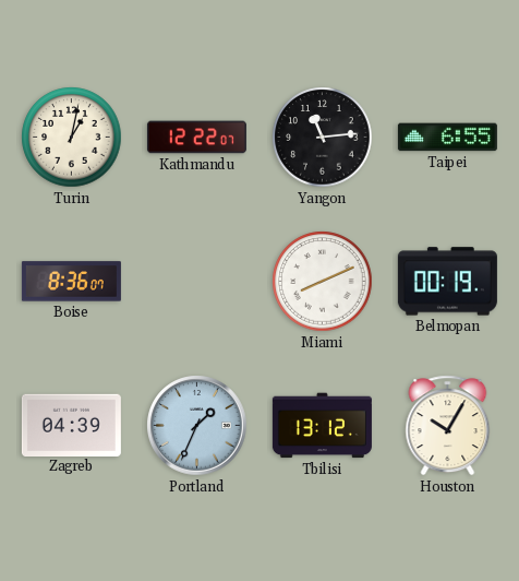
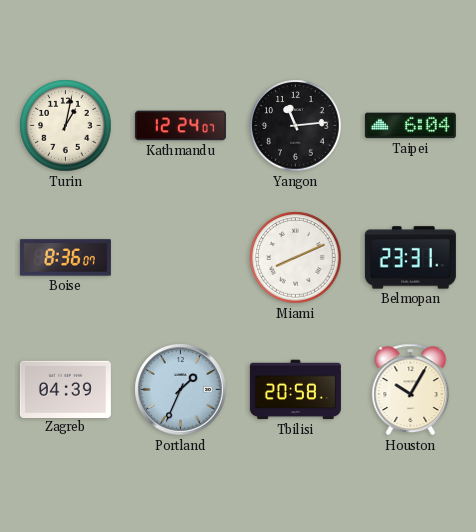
Kathmandu: 12:22 -> 12:24
Taipei: 6:55 -> 6:04
Belmopan: 00:19 -> 23:31
Tbilisi: 13:12 -> 20:58
